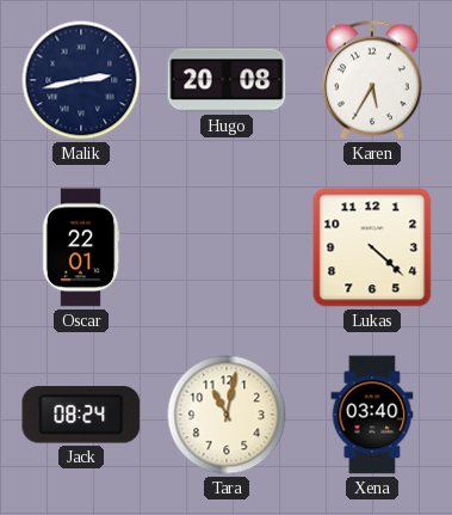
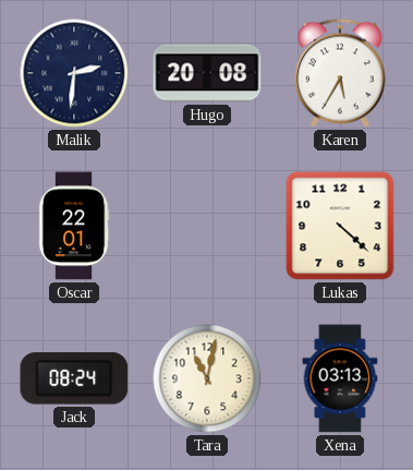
Malik: 2:43 -> 2:31
Xena: 03:40 -> 03:13
